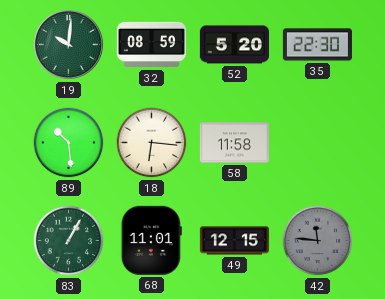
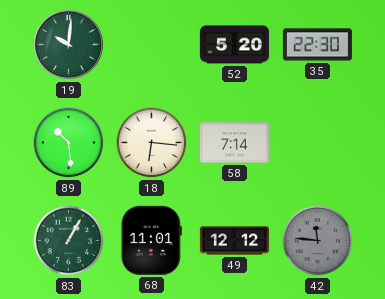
32: 08:59 -> none
58: 11:58 -> 7:14
49: 12:15 -> 12:12
